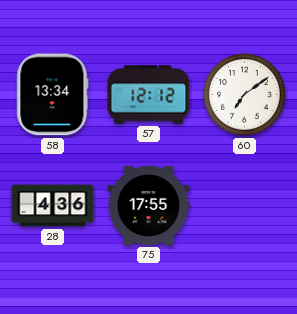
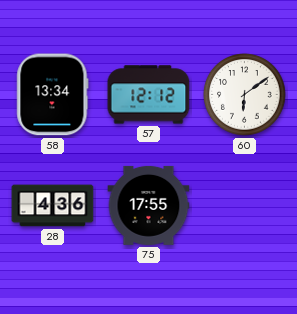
60: 7:09 -> 6:09
